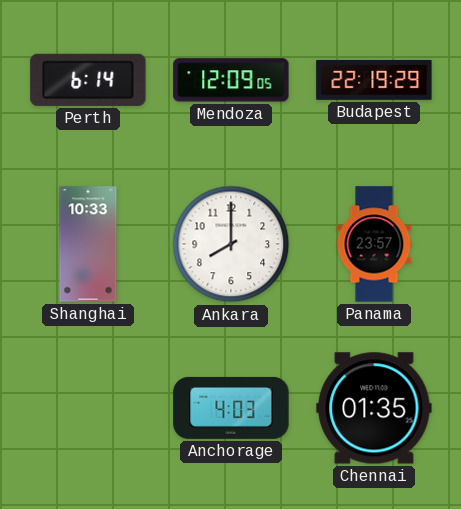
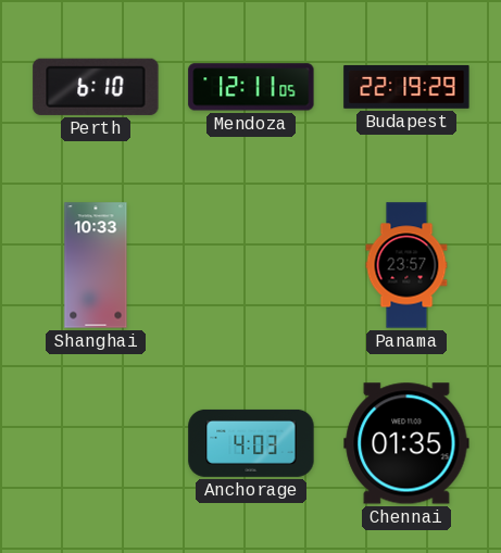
Perth: 6:14 -> 6:10
Mendoza: 12:09 -> 12:11
Ankara: 8:00 -> none
